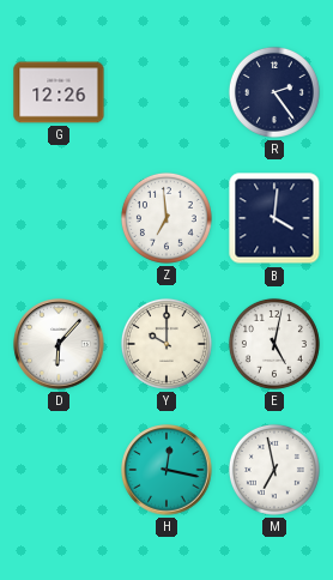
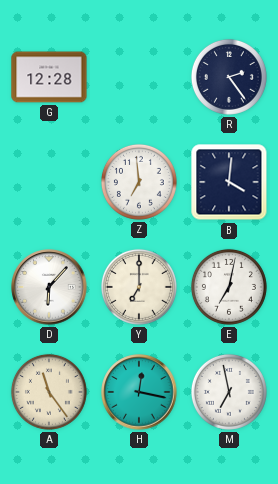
G: 12:26 -> 12:28
Y: 10:00 -> 7:00
E: 5:02 -> 7:02
A: none -> 11:24
